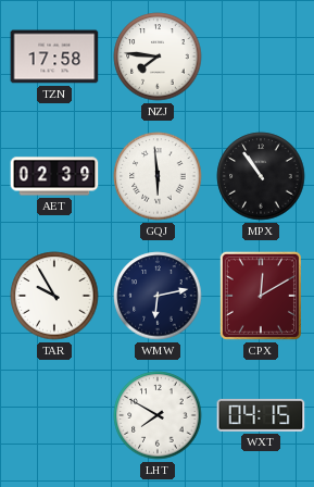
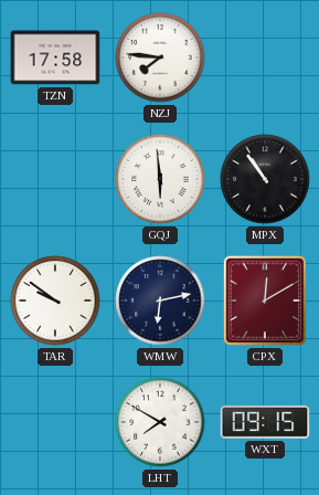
AET: 02:39 -> none
TAR: 9:55 -> 9:51
WXT: 04:15 -> 09:15
